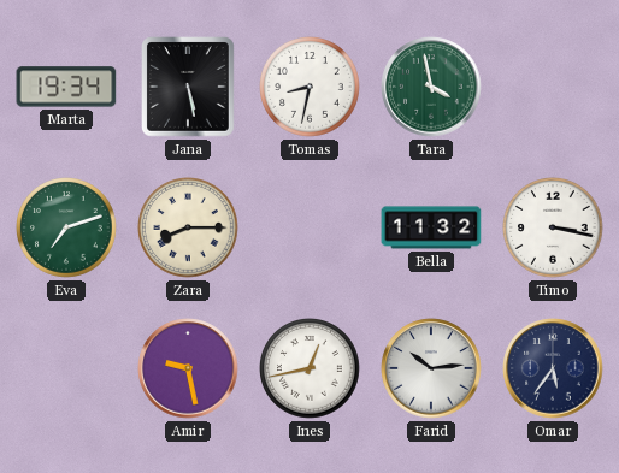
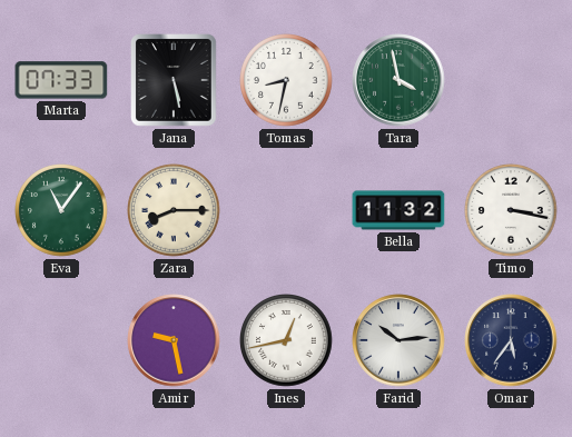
Marta: 19:34 -> 07:33
Eva: 7:12 -> 11:06
